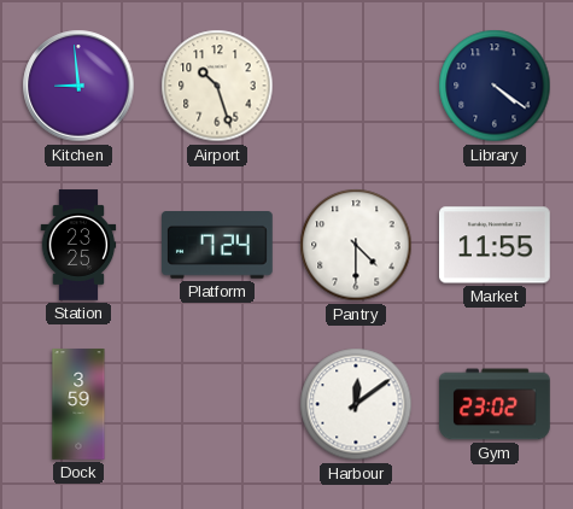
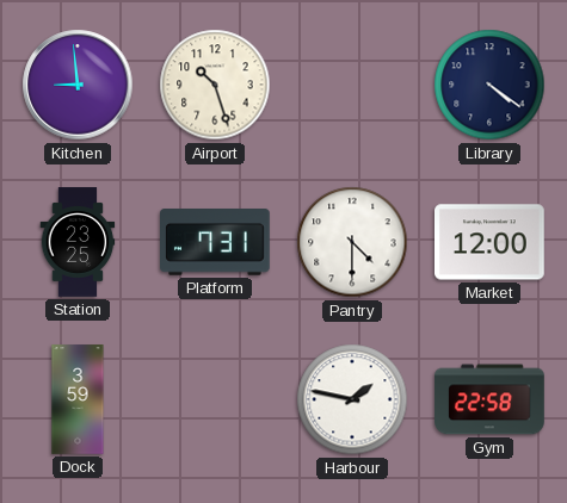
Platform: 7:24 -> 7:31
Market: 11:55 -> 12:00
Harbour: 12:09 -> 1:47
Gym: 23:02 -> 22:58
